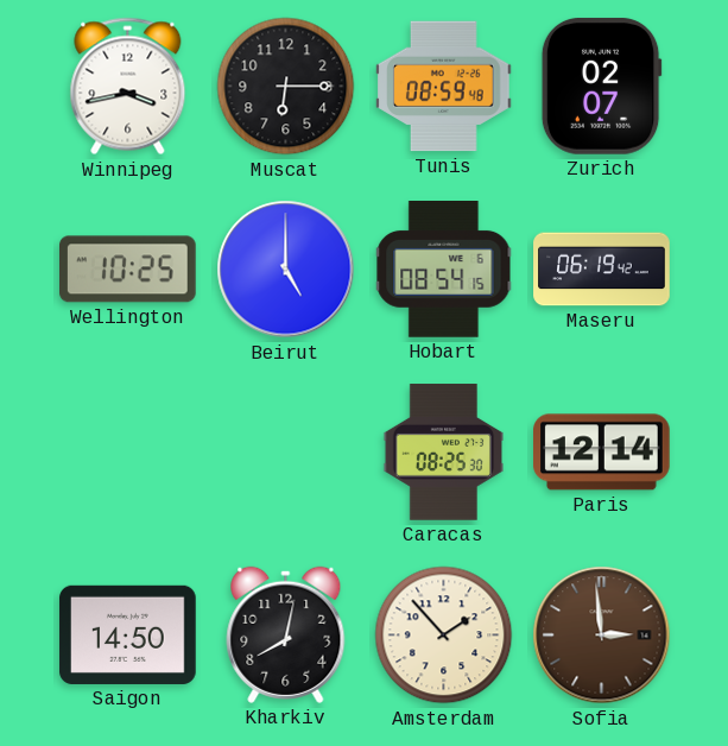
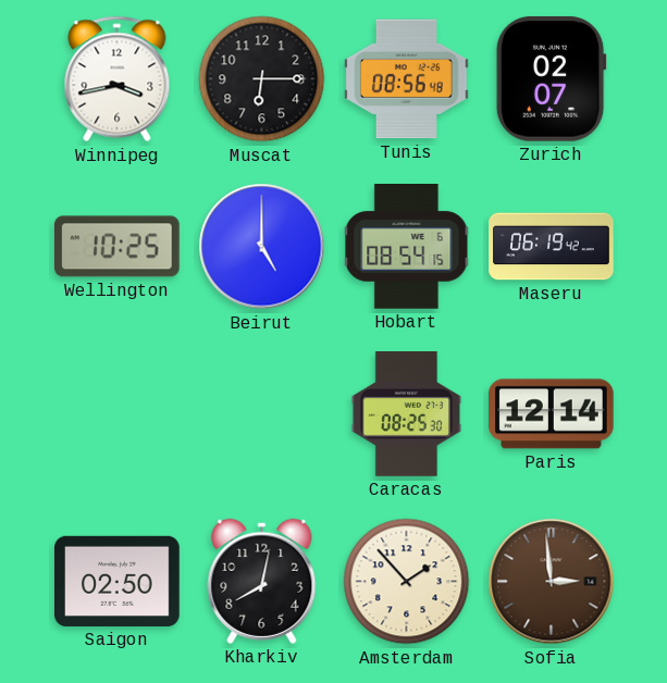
Tunis: 08:59 -> 08:56
Saigon: 14:50 -> 02:50
